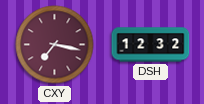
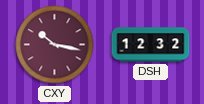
CXY: 7:17 -> 10:17
